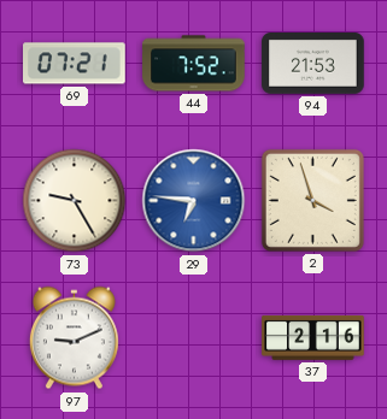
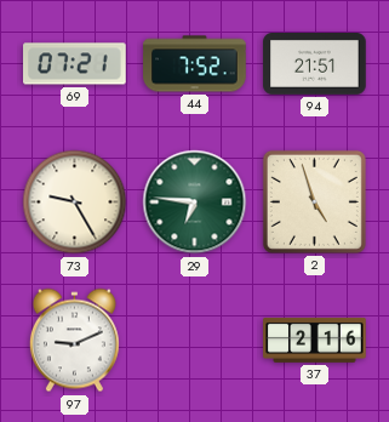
94: 21:53 -> 21:51
29 dial: blue -> green
2: 3:57 -> 4:57
